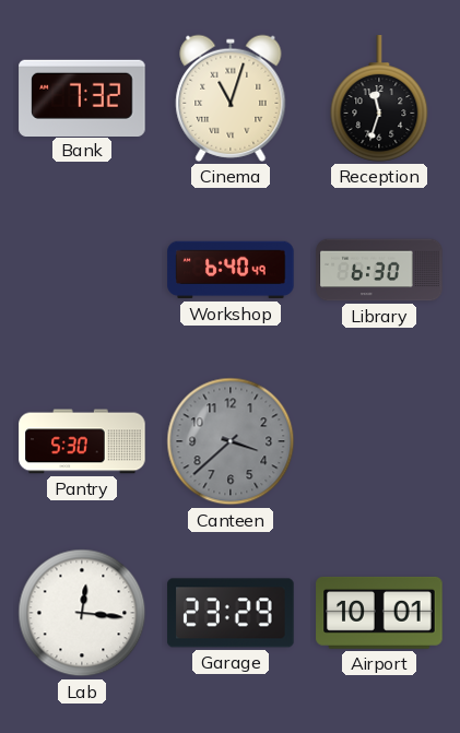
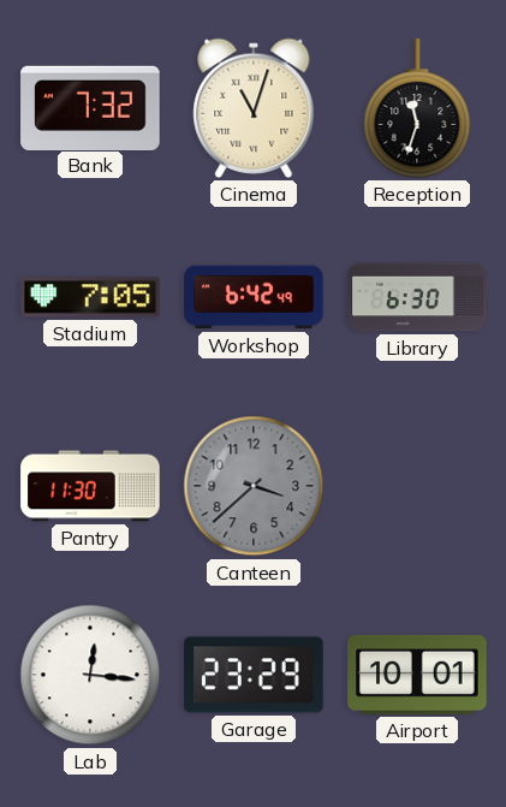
Stadium: none -> 7:05
Workshop: 6:40 -> 6:42
Pantry: 5:30 -> 11:30
